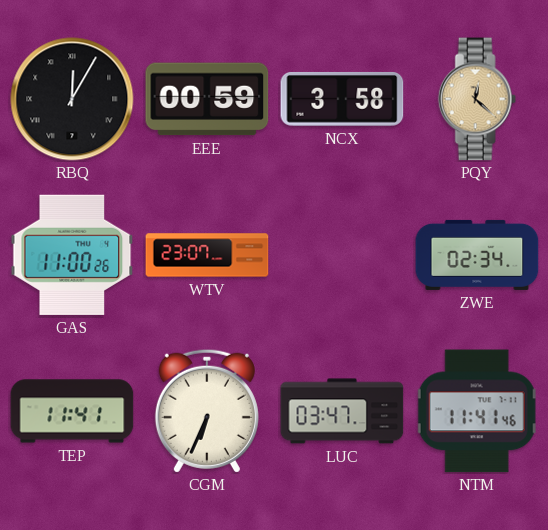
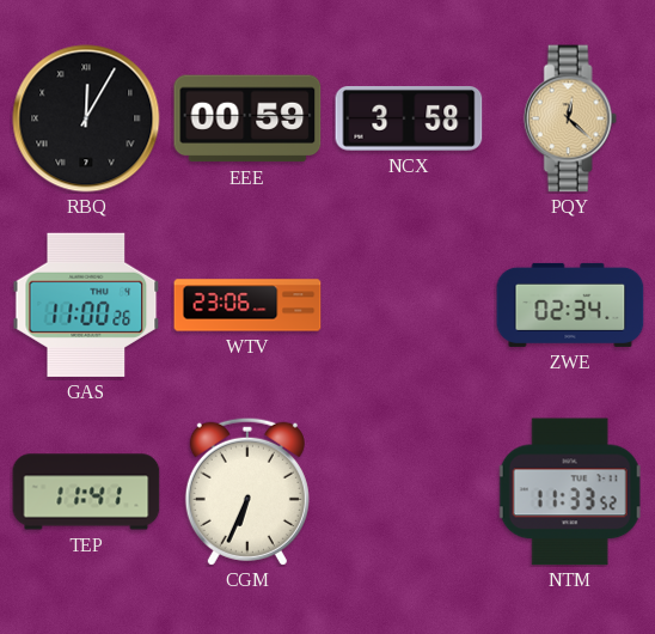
WTV: 23:07 -> 23:06
LUC: 03:47 -> none
NTM: 11:41 -> 11:33
